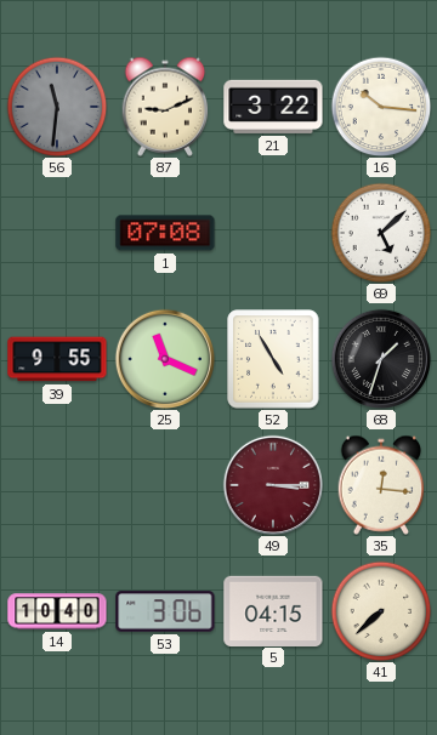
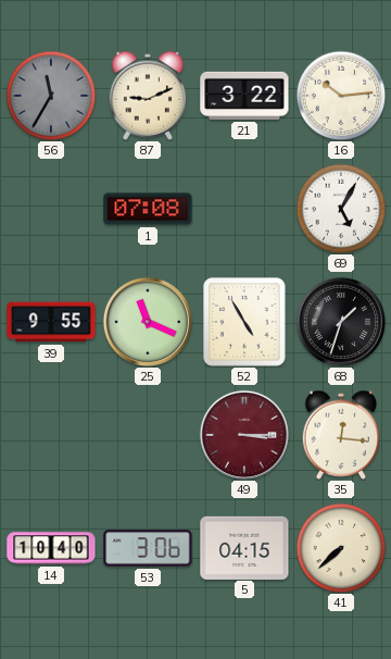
56: 11:31 -> 11:35
16: 10:16 -> 10:14
69: 5:08 -> 5:05
